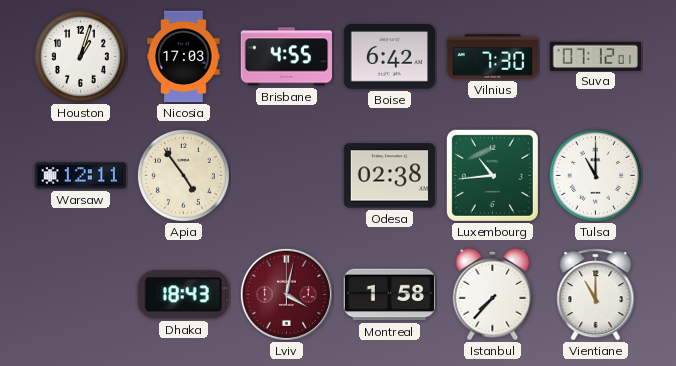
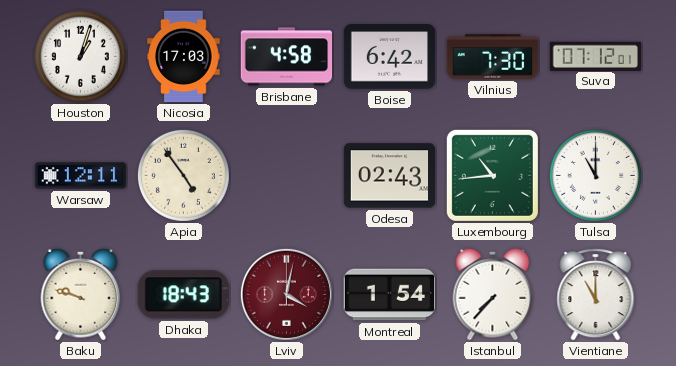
Brisbane: 4:55 -> 4:58
Odesa: 02:38 -> 02:43
Baku: none -> 9:48
Montreal: 1:58 -> 1:54
